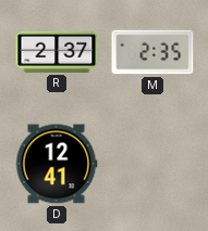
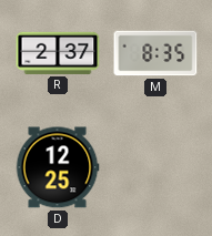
M: 2:35 -> 8:35
D: 12:41 -> 12:25
